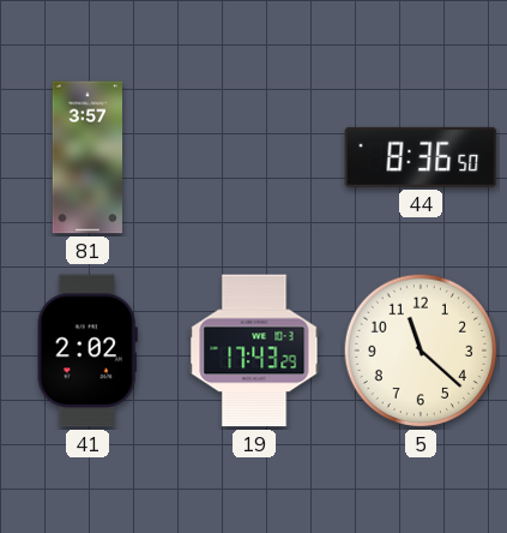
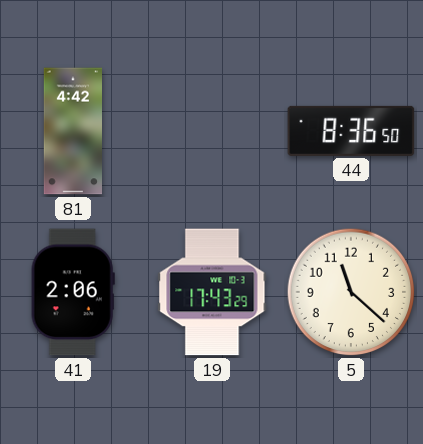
81: 3:57 -> 4:42
41: 2:02 -> 2:06
